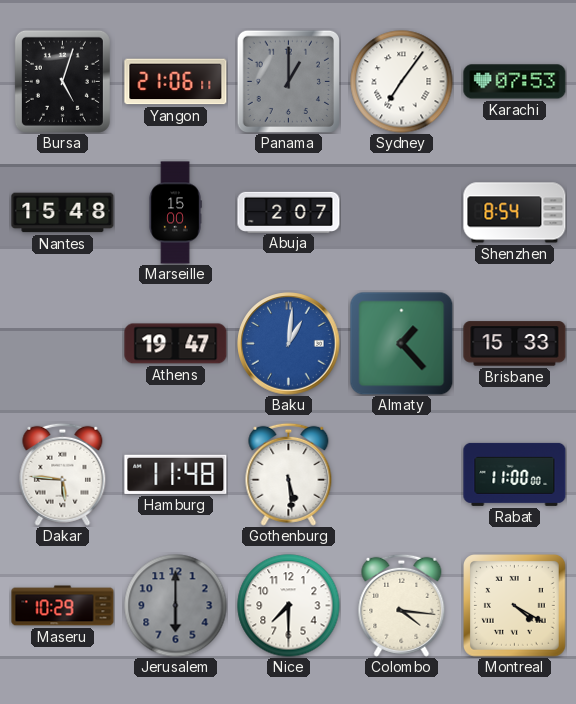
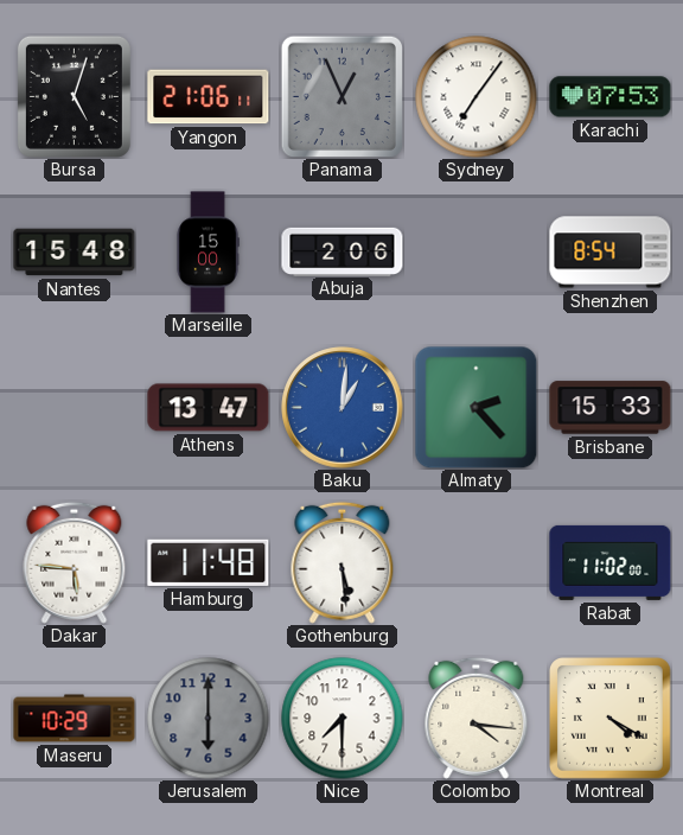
Panama: 1:00 -> 12:56
Abuja: 2:07 -> 2:06
Athens: 19:47 -> 13:47
Almaty: 1:23 -> 2:23
Rabat: 11:00 -> 11:02
